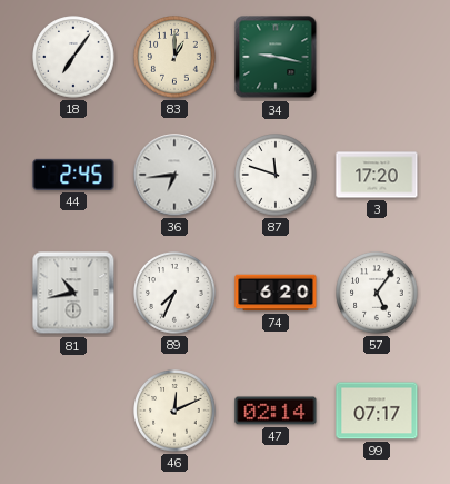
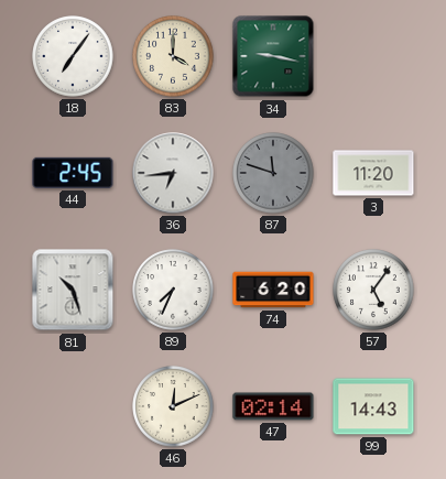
83: 1:00 -> 4:00
87 dial: white -> grey
3: 17:20 -> 11:20
81: 10:43 -> 10:27
99: 07:17 -> 14:43
